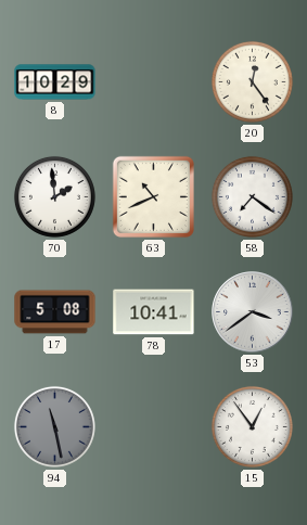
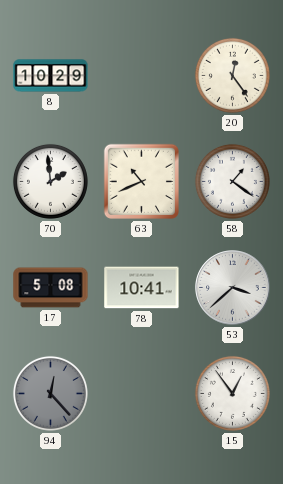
58: 7:21 -> 1:21
53: 3:39 -> 3:38
94: 11:28 -> 12:23
